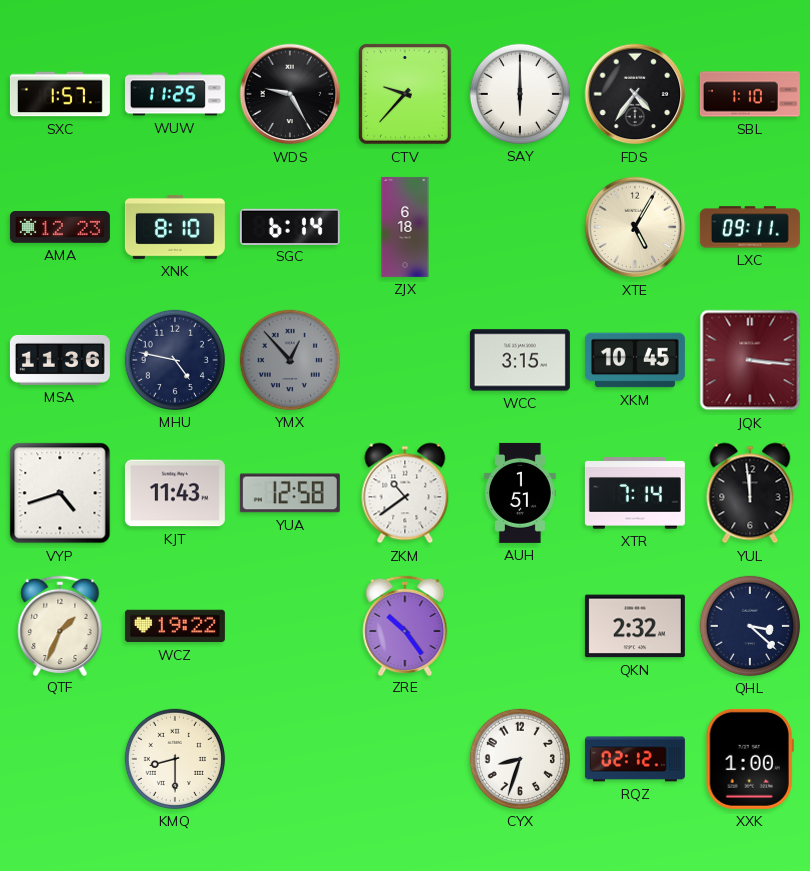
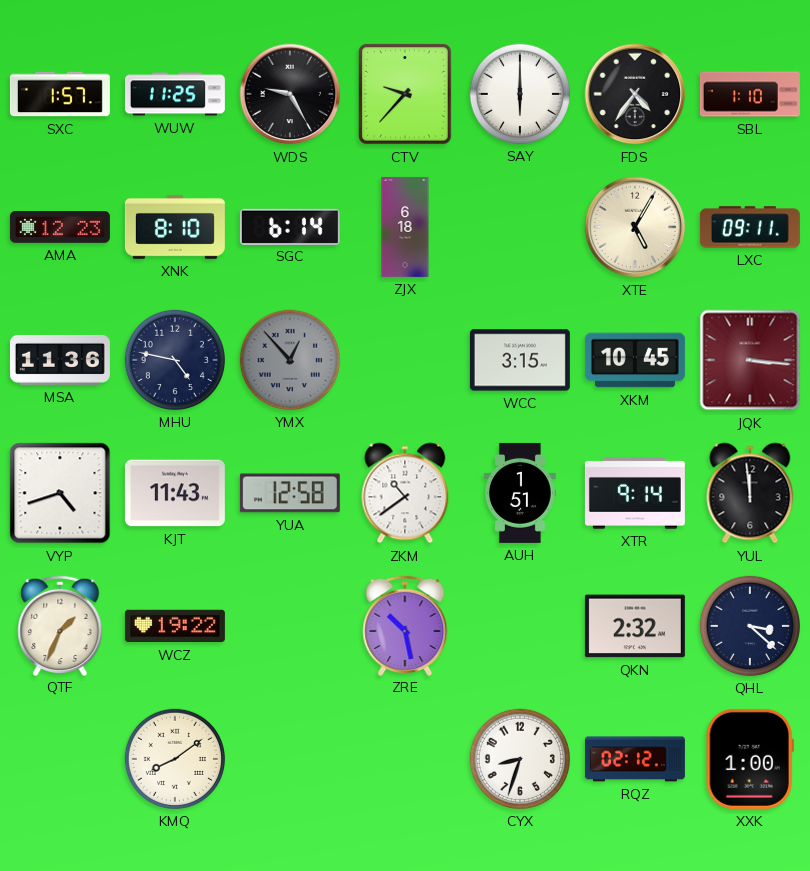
XTR: 7:14 -> 9:14
ZRE: 10:24 -> 10:28
KMQ: 8:30 -> 8:09
